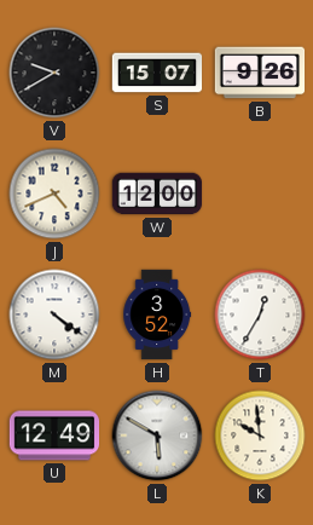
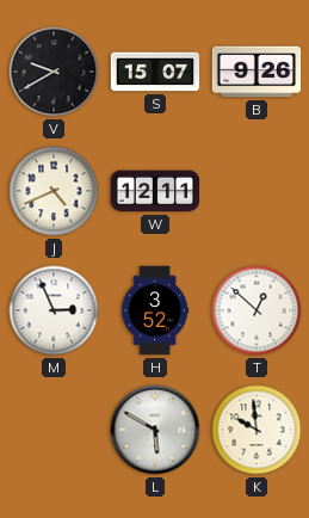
W: 12:00 -> 12:11
M: 4:21 -> 2:56
T: 12:35 -> 12:52
U: 12:49 -> none
